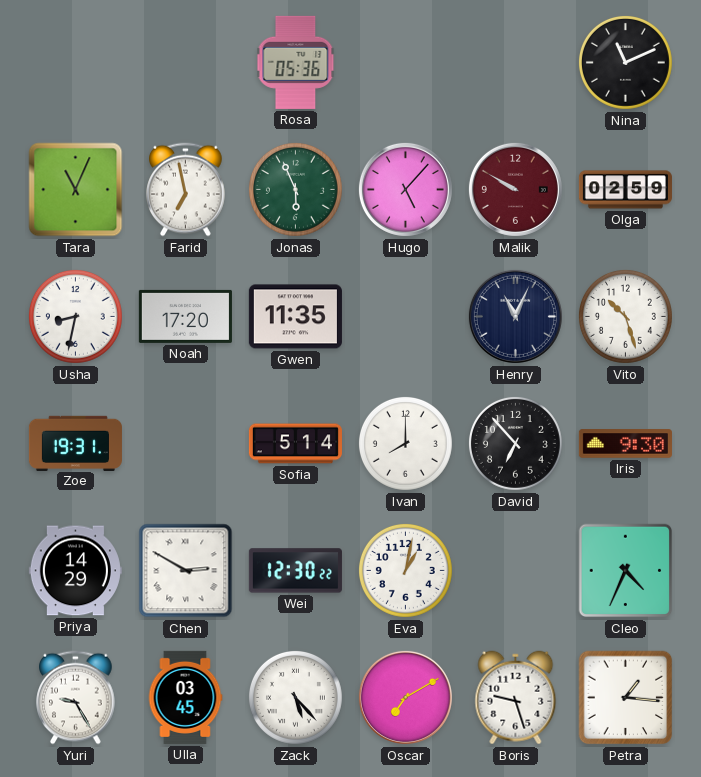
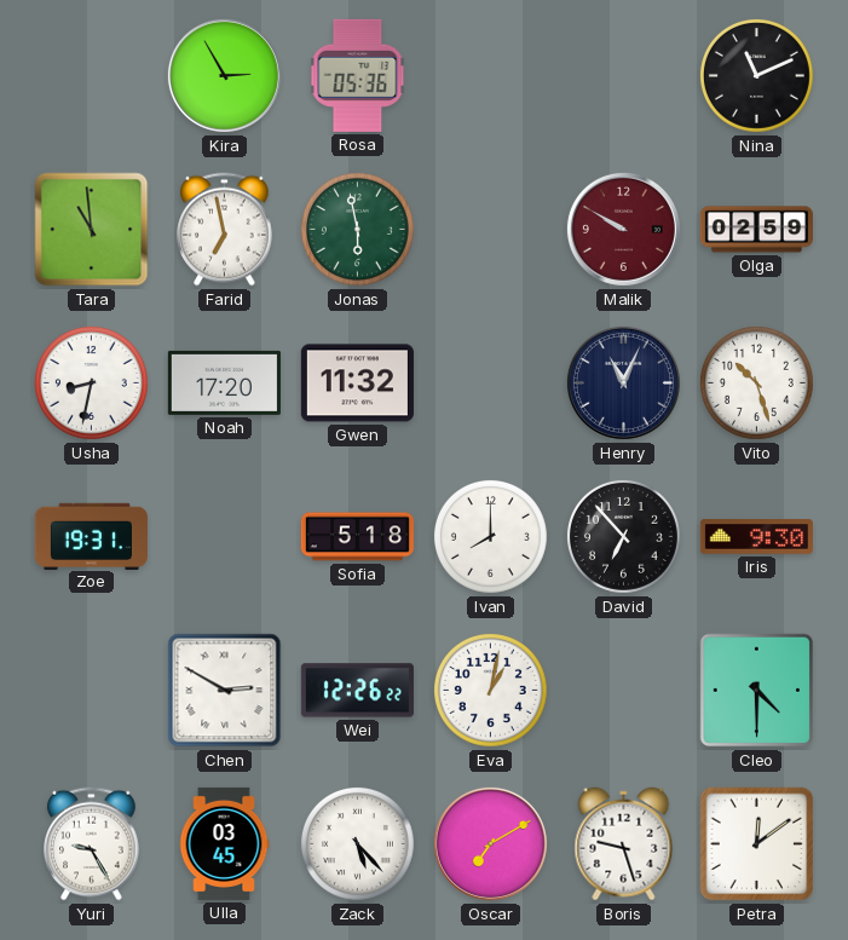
Kira: none -> 2:55
Tara: 11:04 -> 10:59
Jonas: 5:56 -> 5:58
Hugo: 5:07 -> none
Gwen: 11:35 -> 11:32
Sofia: 5:14 -> 5:18
Priya: 14:29 -> none
Wei: 12:30 -> 12:26
Cleo: 4:34 -> 4:30
Petra: 1:16 -> 12:09
